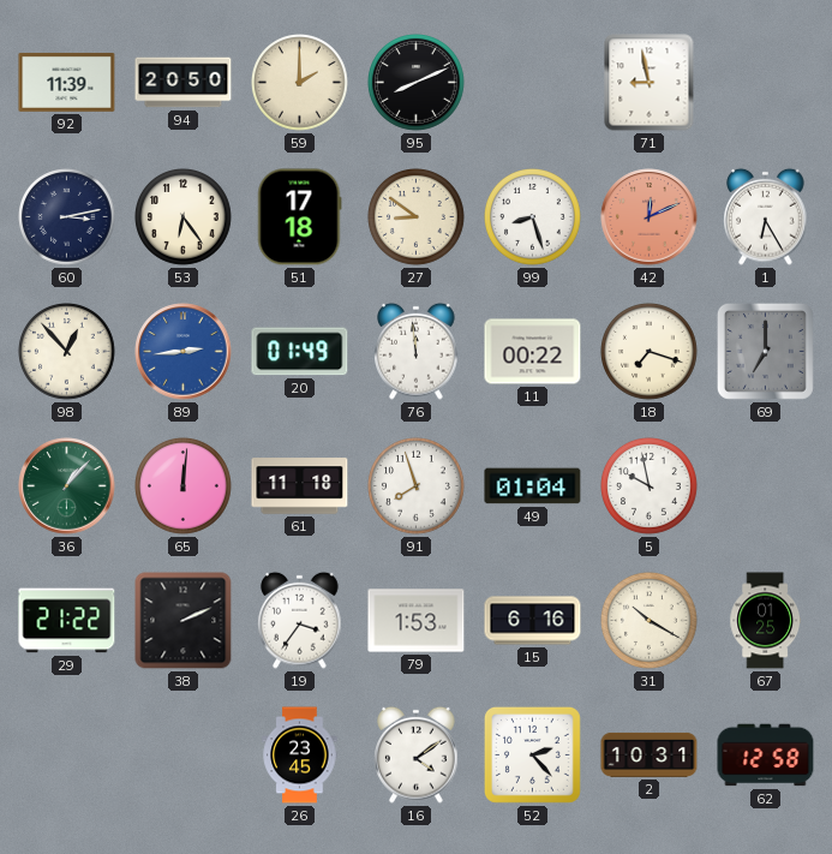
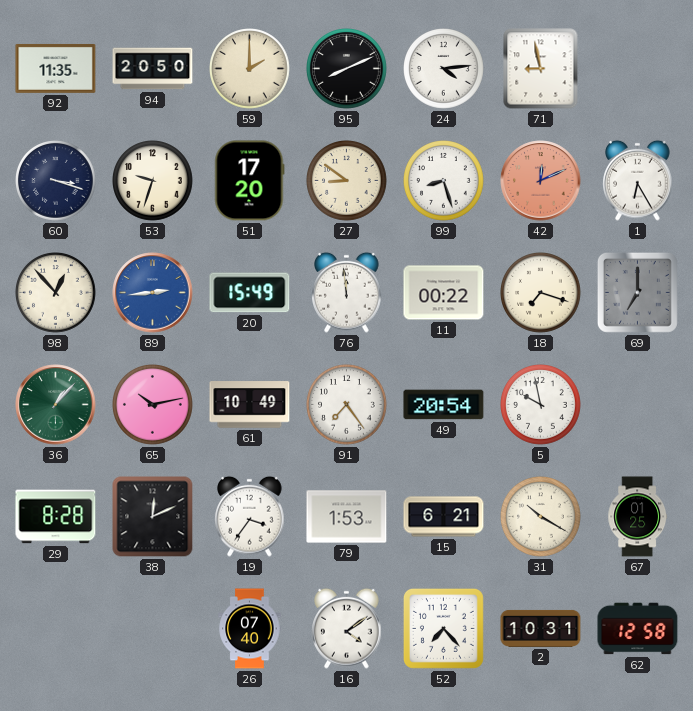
92: 11:39 -> 11:35
24: none -> 4:14
60: 3:13 -> 3:18
53: 6:24 -> 9:33
51: 17:18 -> 17:20
20: 01:49 -> 15:49
65: 12:01 -> 10:13
61: 11:18 -> 10:49
91: 7:57 -> 7:24
49: 01:04 -> 20:54
29: 21:22 -> 8:28
38: 2:11 -> 12:11
15: 6:16 -> 6:21
26: 23:45 -> 07:40
52: 2:23 -> 7:23
